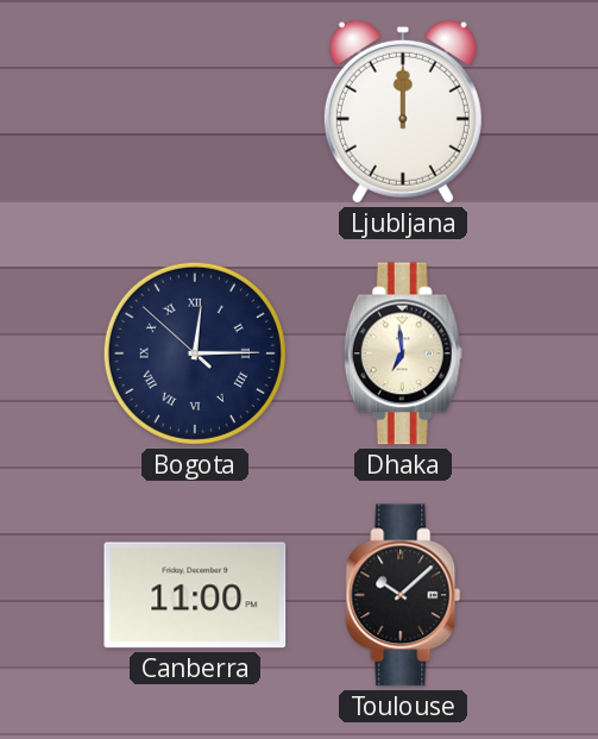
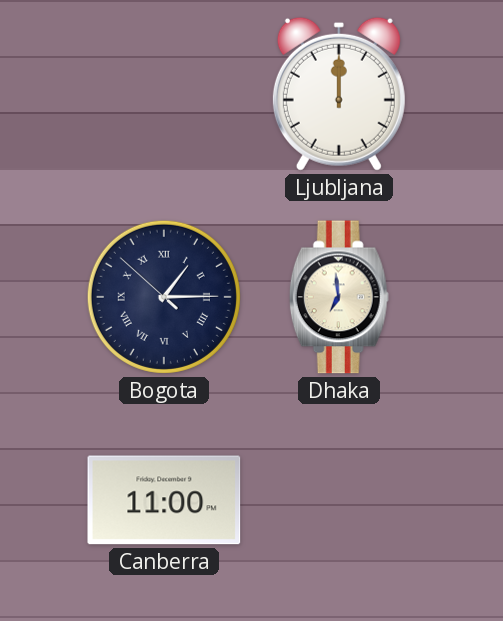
Bogota: 12:14 -> 1:14
Toulouse: 10:08 -> none
